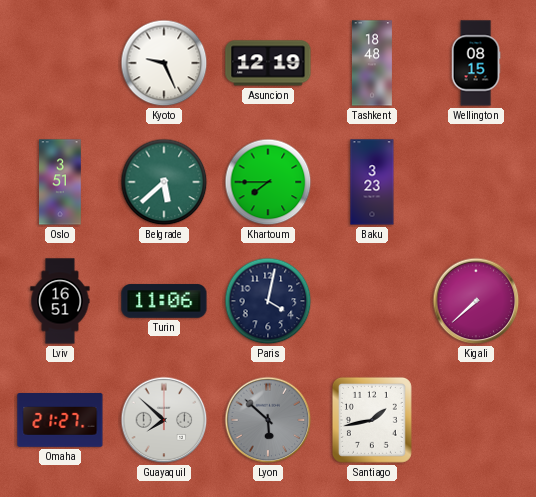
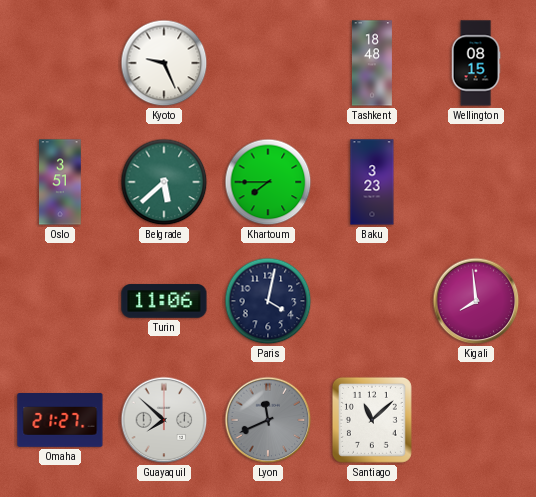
Asuncion: 12:19 -> none
Lviv: 16:51 -> none
Kigali: 7:38 -> 7:59
Lyon: 5:52 -> 11:41
Santiago: 1:43 -> 11:08
